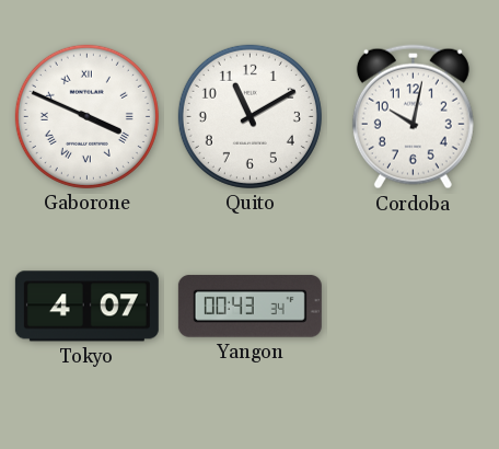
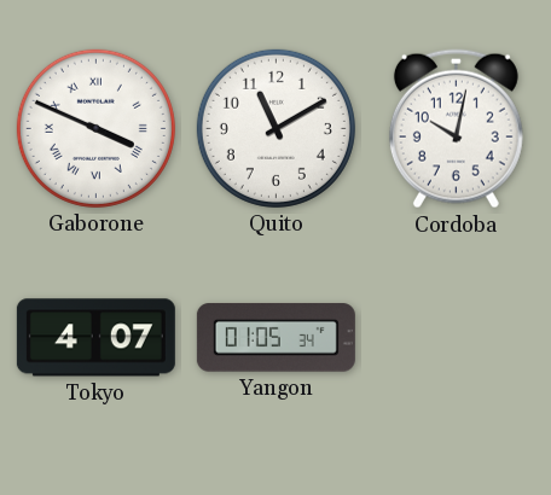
Yangon: 00:43 -> 01:05
